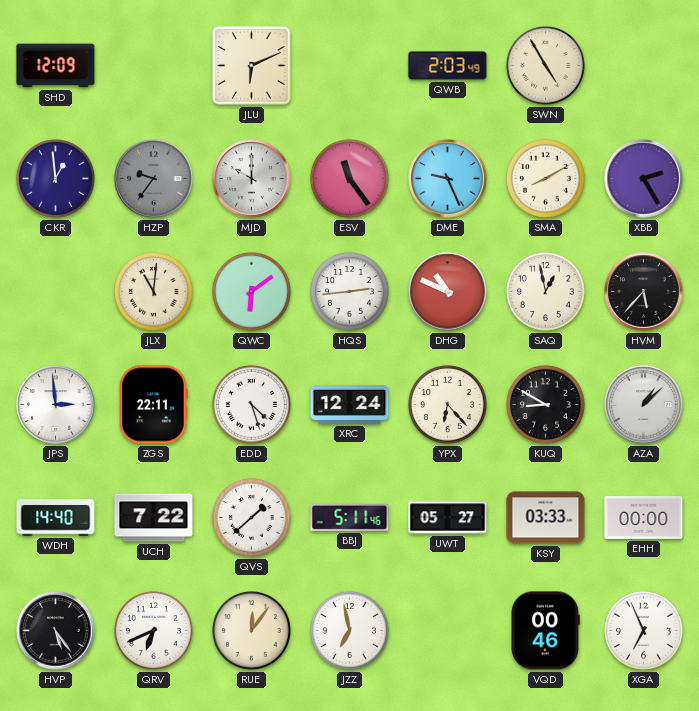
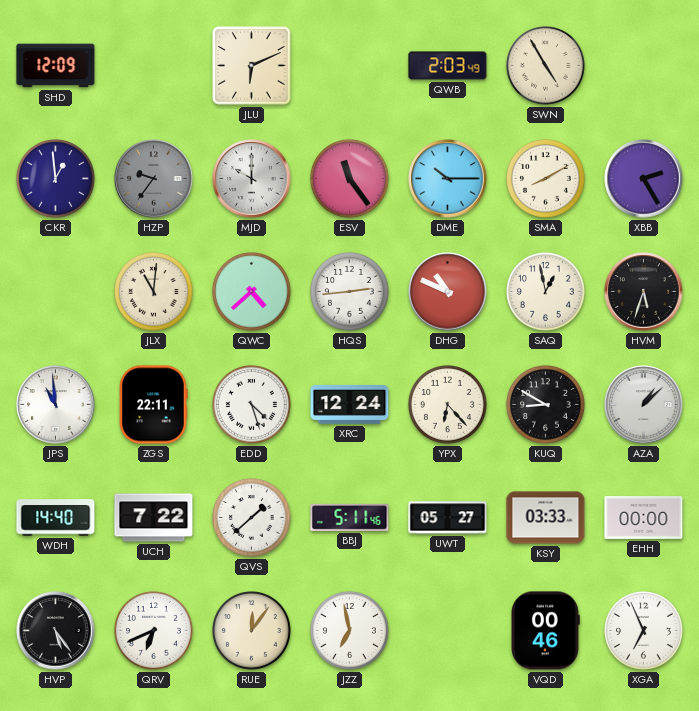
DME: 9:26 -> 10:15
QWC: 6:09 -> 4:38
HVM: 5:37 -> 5:33
JPS: 2:59 -> 10:59
